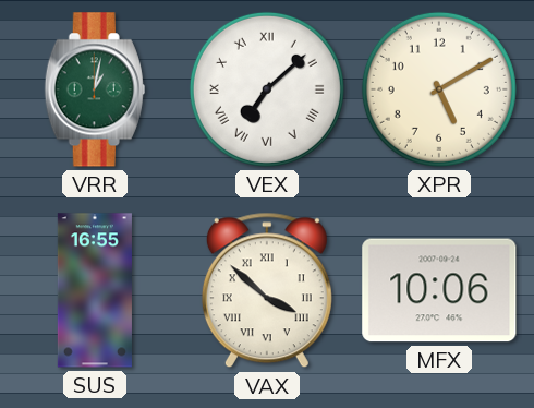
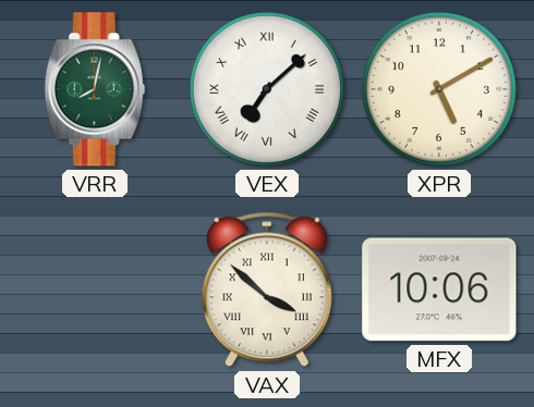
VRR: 1:02 -> 8:02
SUS: 16:55 -> none
